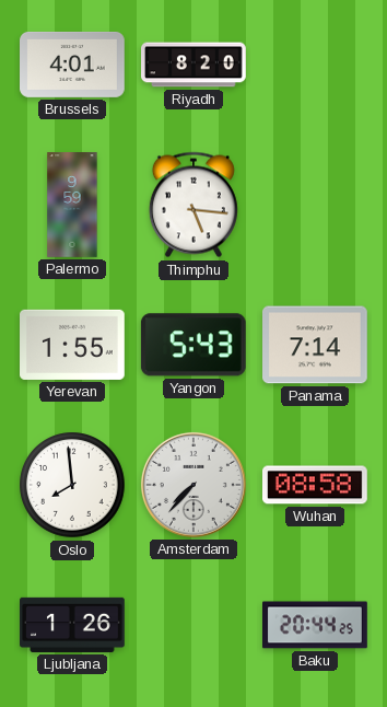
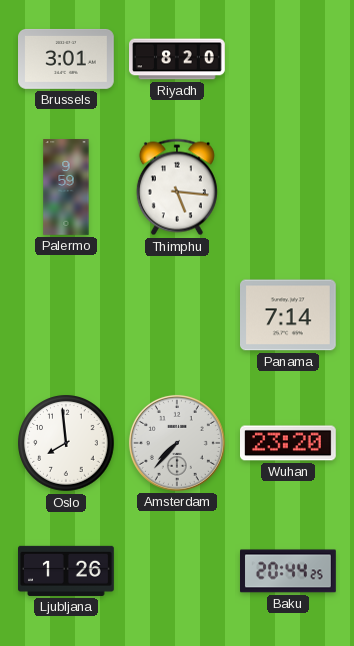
Brussels: 4:01 -> 3:01
Yerevan: 1:55 -> none
Yangon: 5:43 -> none
Wuhan: 08:58 -> 23:20
